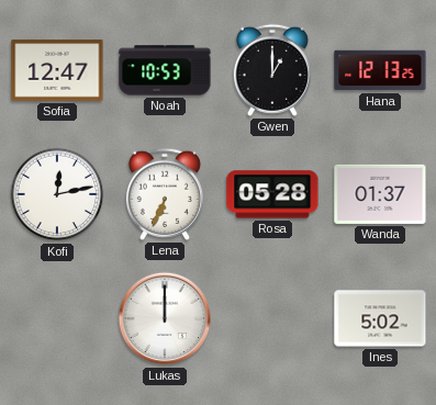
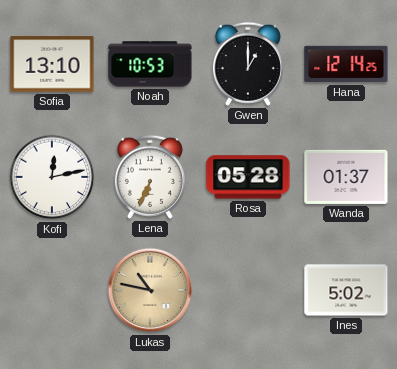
Sofia: 12:47 -> 13:10
Hana: 12:13 -> 12:14
Lukas: 12:00 -> 10:47
Lukas dial: white -> champagne
